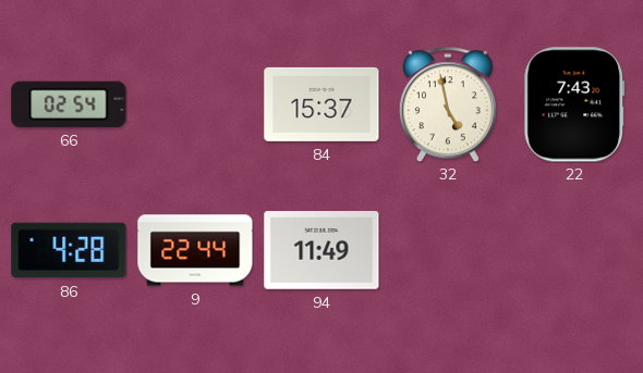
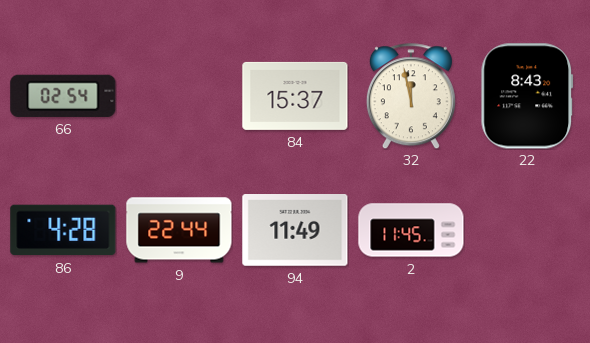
32: 4:58 -> 11:58
22: 7:43 -> 8:43
2: none -> 11:45
